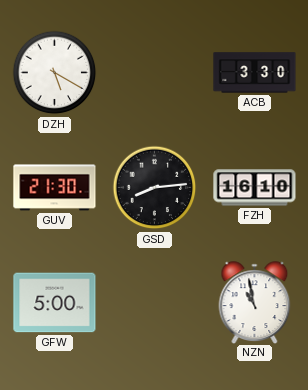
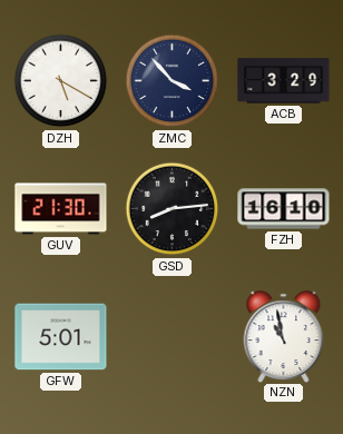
ZMC: none -> 3:53
ACB: 3:30 -> 3:29
GFW: 5:00 -> 5:01
